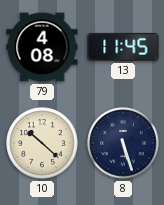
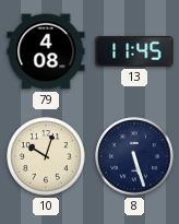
10: 10:22 -> 10:03
